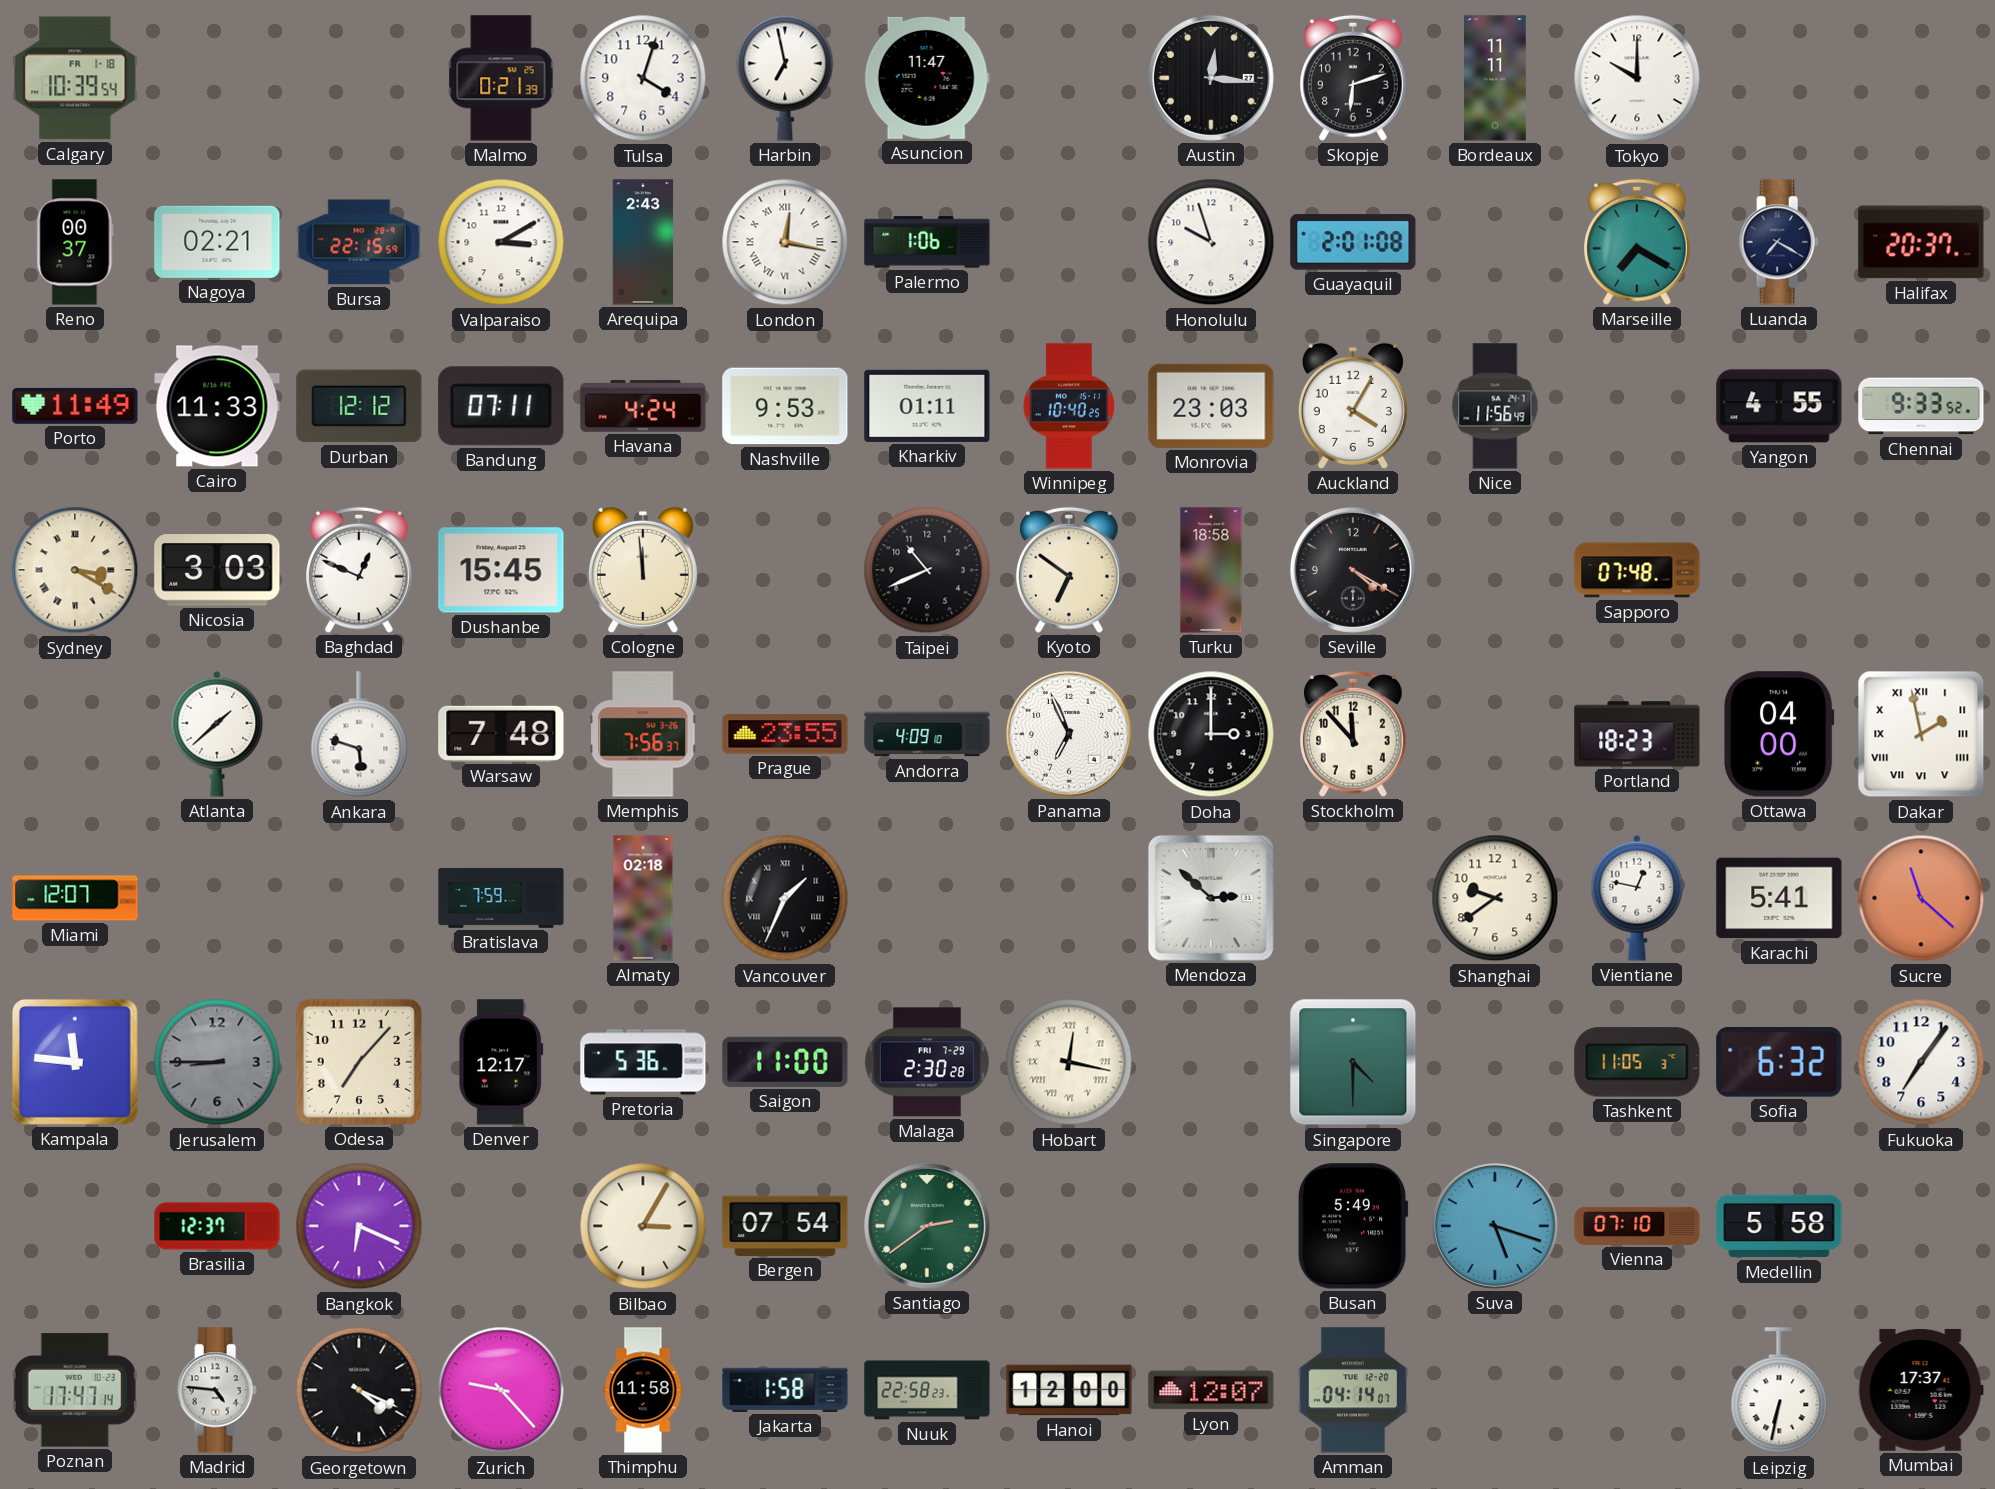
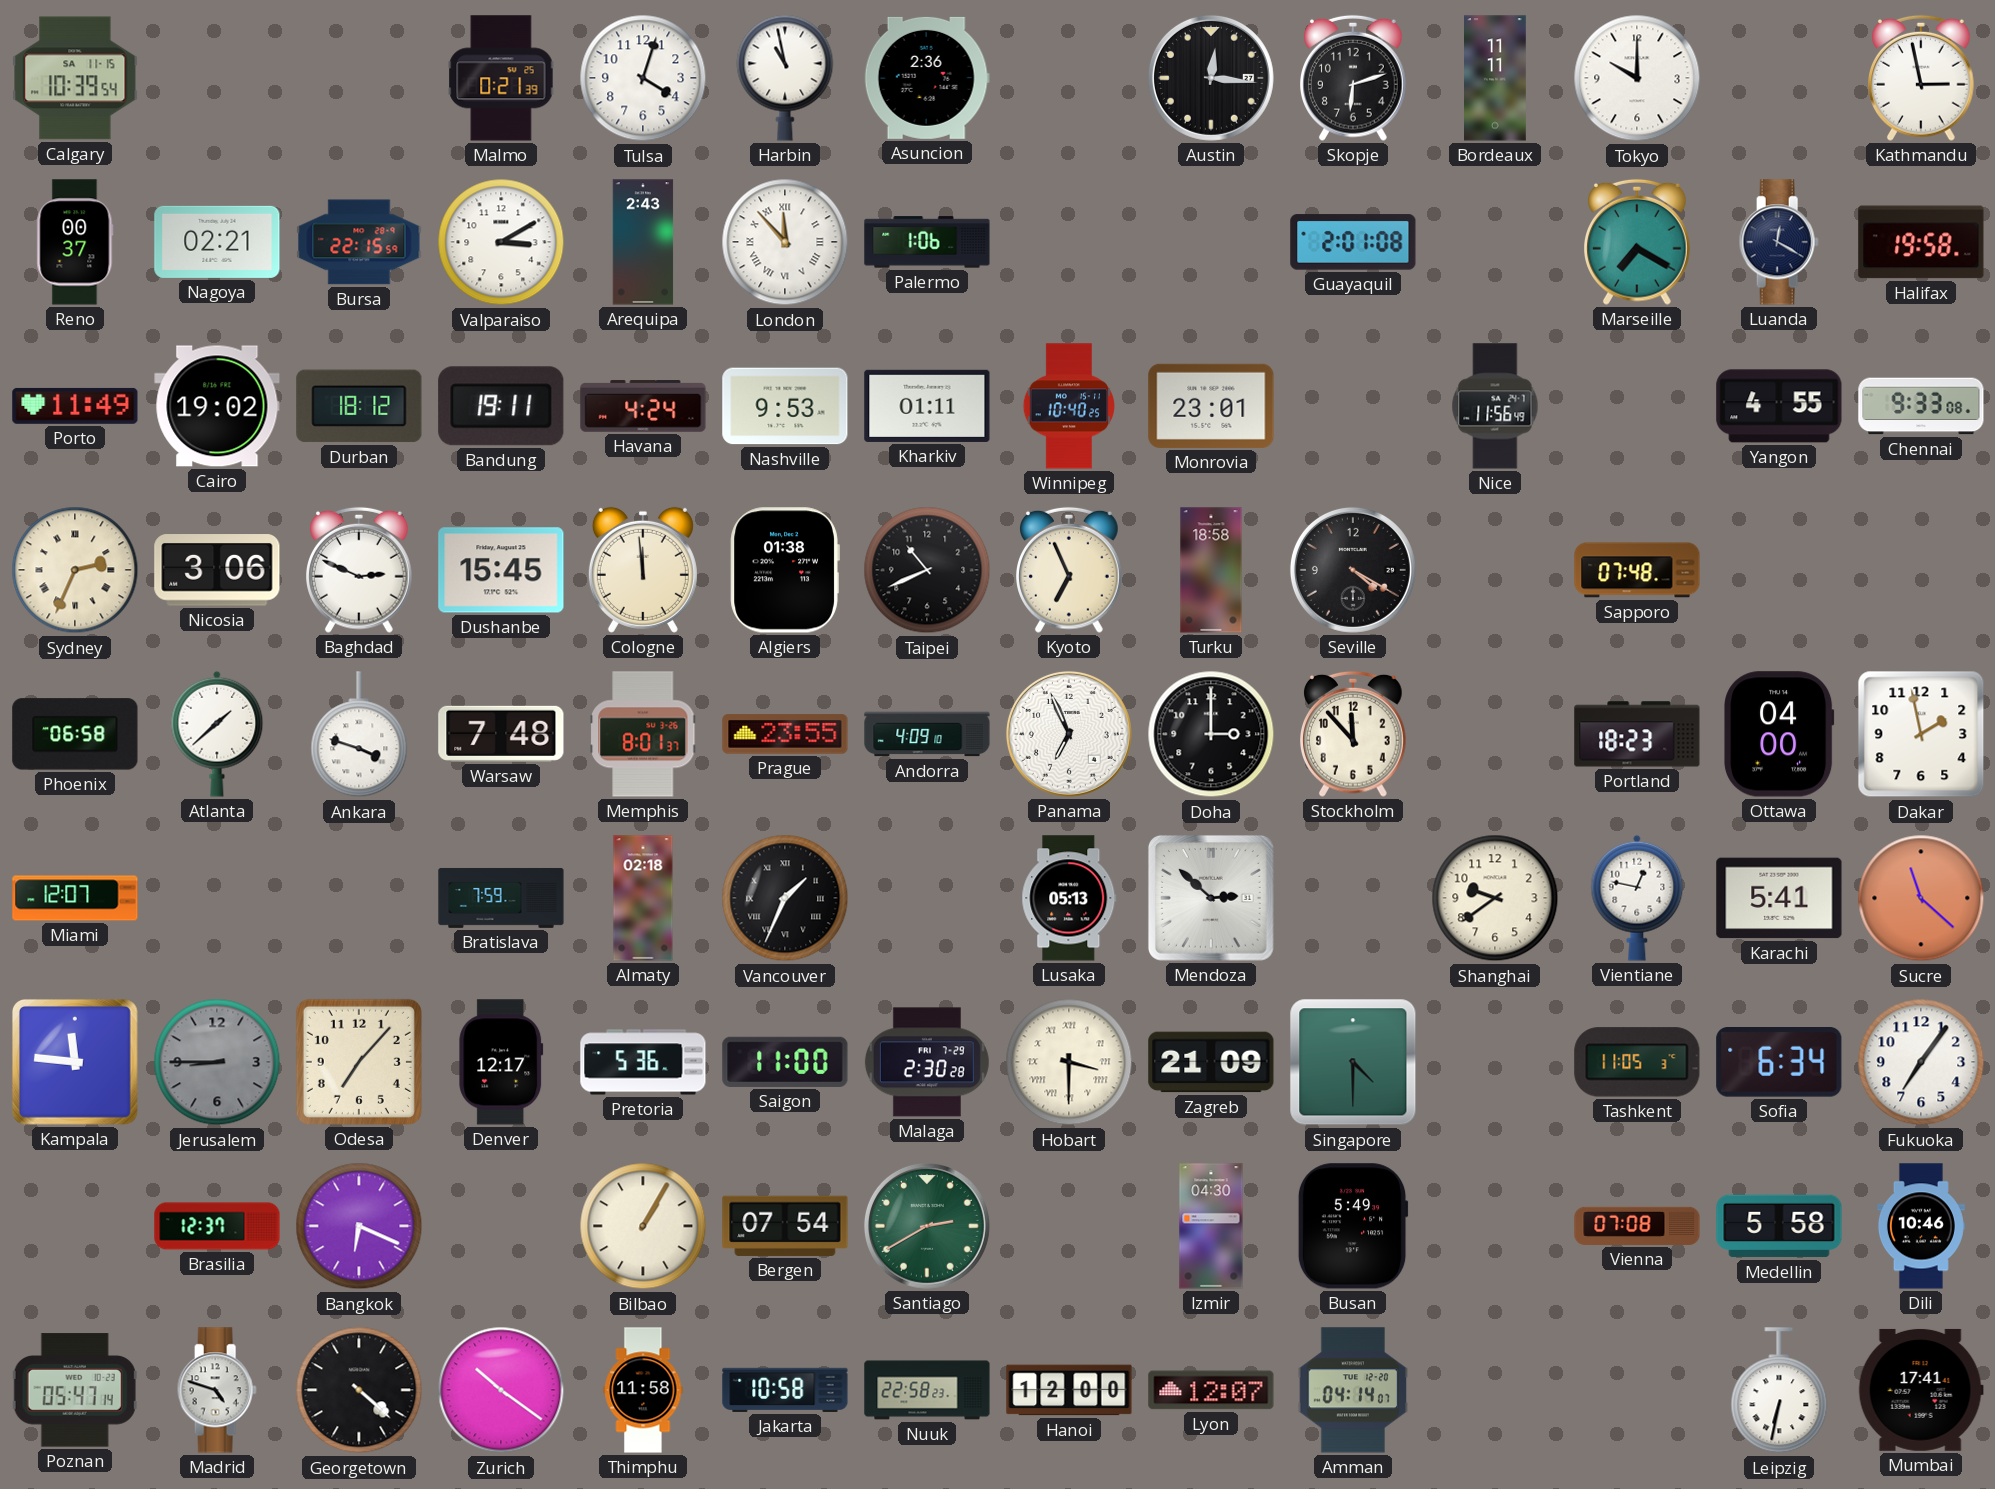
Calgary date: FR 1-18 -> SA 11-15
Harbin: 6:58 -> 10:58
Asuncion: 11:47 -> 2:36
Kathmandu: none -> 2:58
London: 12:17 -> 11:53
Honolulu: 9:57 -> none
Luanda: 7:20 -> 12:20
Halifax: 20:37 -> 19:58
Cairo: 11:33 -> 19:02
Durban: 12:12 -> 18:12
Bandung: 07:11 -> 19:11
Monrovia: 23:03 -> 23:01
Auckland: 4:05 -> none
Chennai: 9:33:52 -> 9:33:08
Sydney: 3:20 -> 2:34
Nicosia: 3:03 -> 3:06
Baghdad: 12:49 -> 2:49
Algiers: none -> 01:38
Kyoto: 6:51 -> 6:56
Phoenix: none -> 06:58
Ankara: 5:48 -> 3:48
Memphis: 7:56 -> 8:01
Dakar numerals: Roman -> Arabic
Lusaka: none -> 05:13
Hobart: 12:17 -> 3:30
Zagreb: none -> 21:09
Sofia: 6:32 -> 6:34
Bilbao: 3:05 -> 1:05
Santiago: 2:39 -> 2:40
Izmir: none -> 04:30
Suva: 5:18 -> none
Vienna: 07:10 -> 07:08
Dili: none -> 10:46
Poznan: 17:47 -> 05:47
Madrid: 4:46 -> 4:48
Georgetown: 4:19 -> 4:22
Zurich: 9:23 -> 10:21
Jakarta: 1:58 -> 10:58
Mumbai: 17:37 -> 17:41
